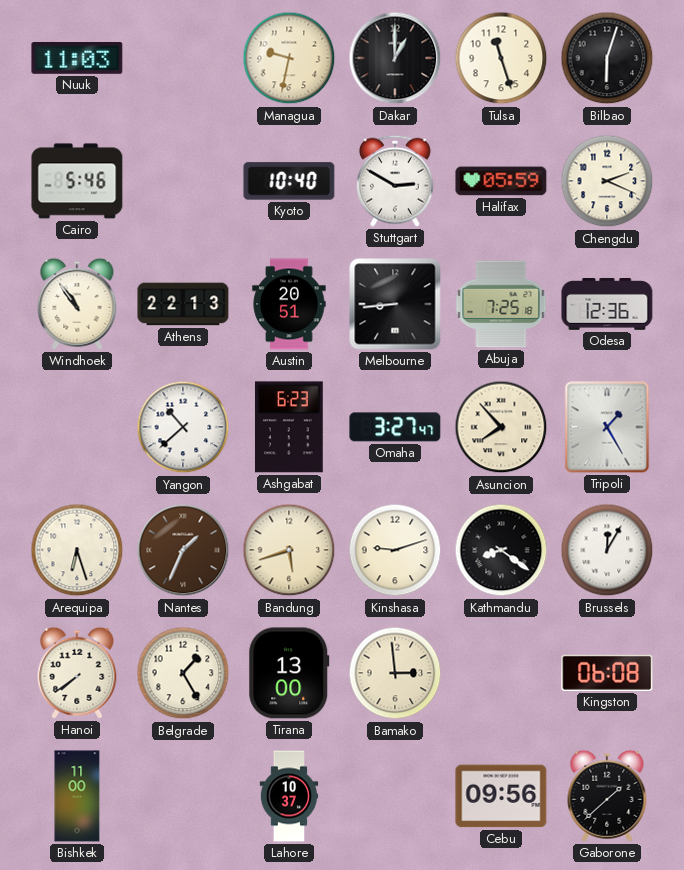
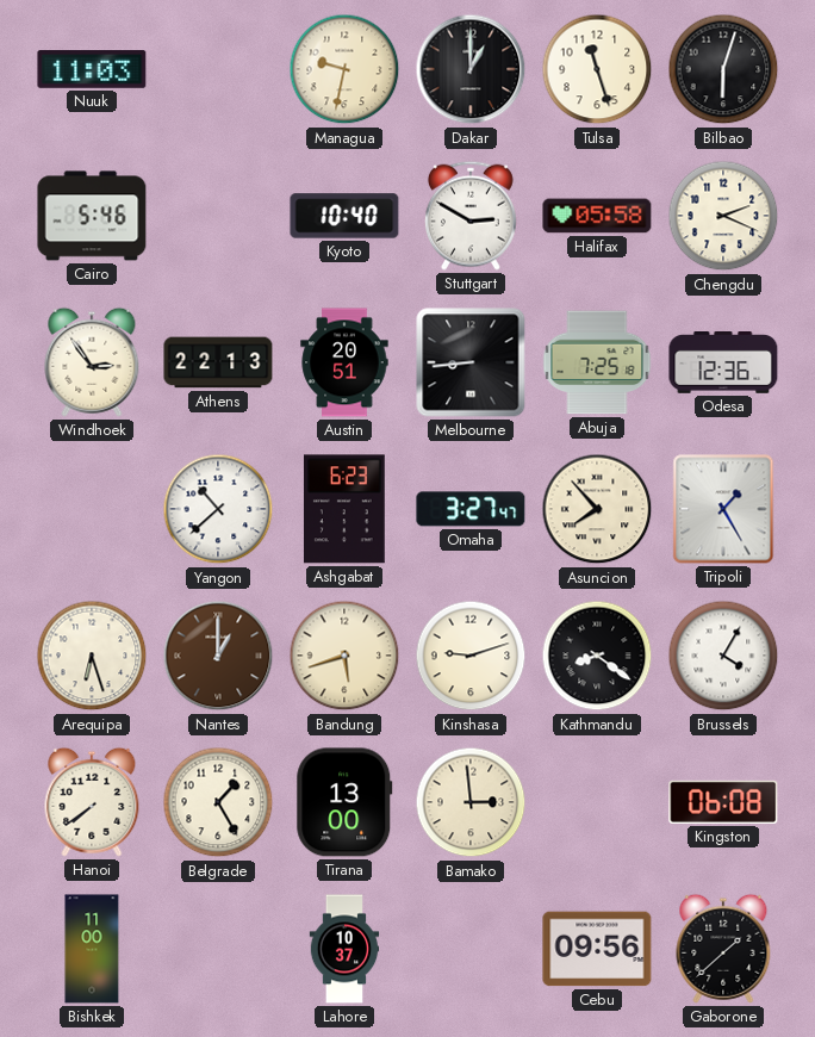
Halifax: 05:59 -> 05:58
Windhoek: 10:54 -> 2:54
Nantes: 1:34 -> 1:00
Brussels: 12:05 -> 4:05
